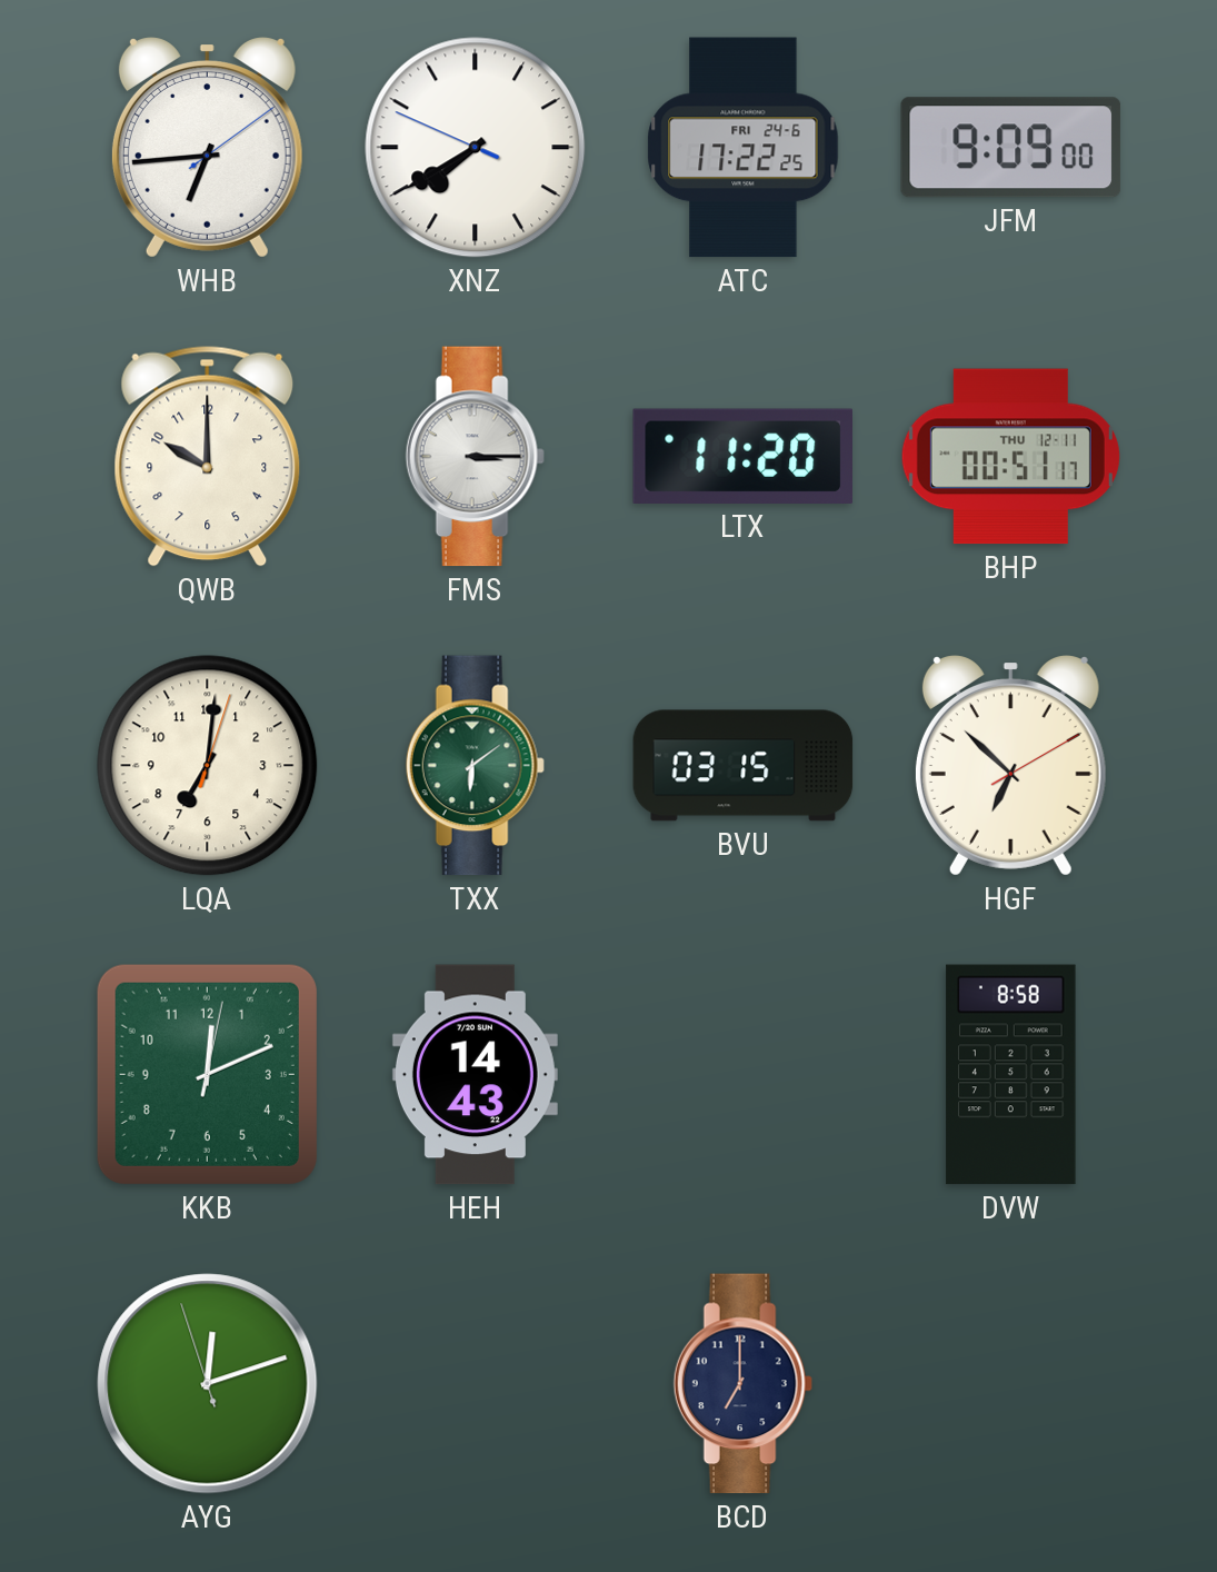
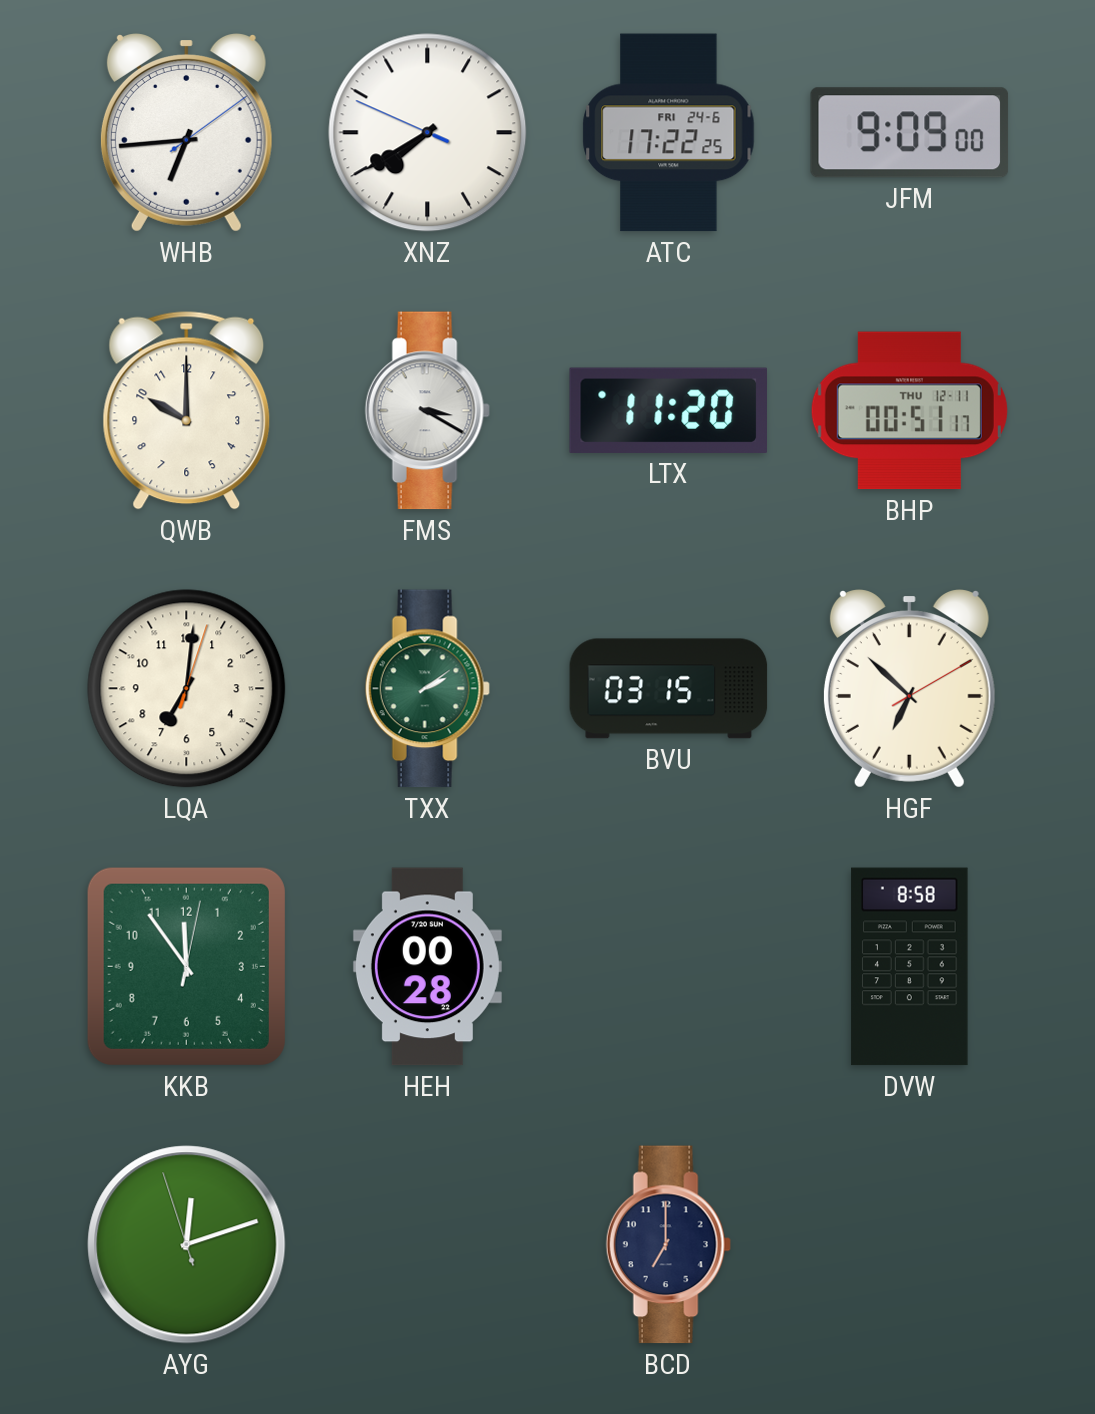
FMS: 3:15 -> 3:20
TXX: 6:09 -> 2:09
KKB: 12:11 -> 11:54
HEH: 14:43 -> 00:28
